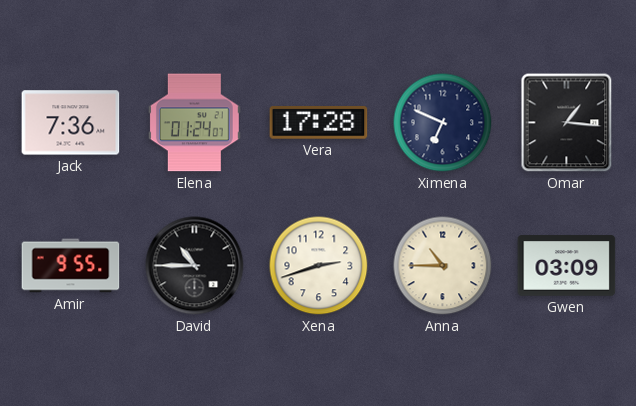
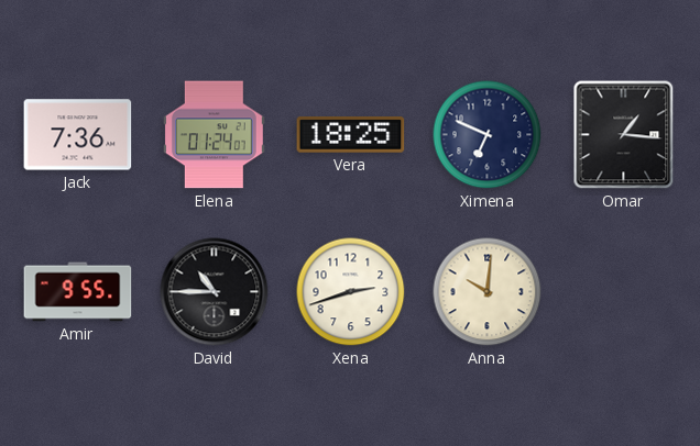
Vera: 17:28 -> 18:25
Anna: 10:45 -> 10:01
Gwen: 03:09 -> none
